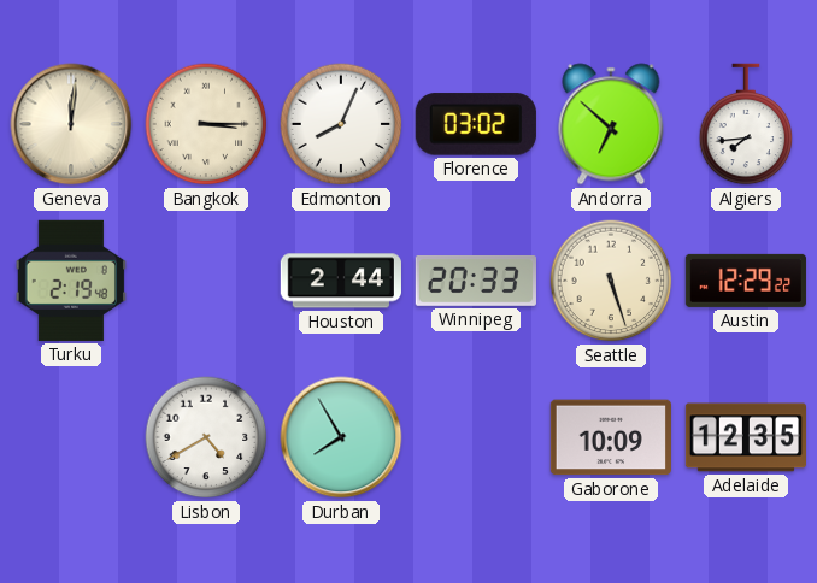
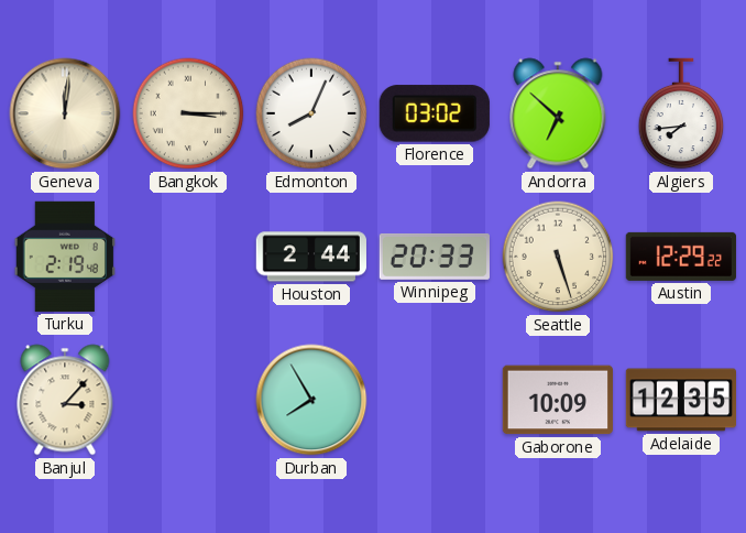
Banjul: none -> 3:07
Lisbon: 4:40 -> none
